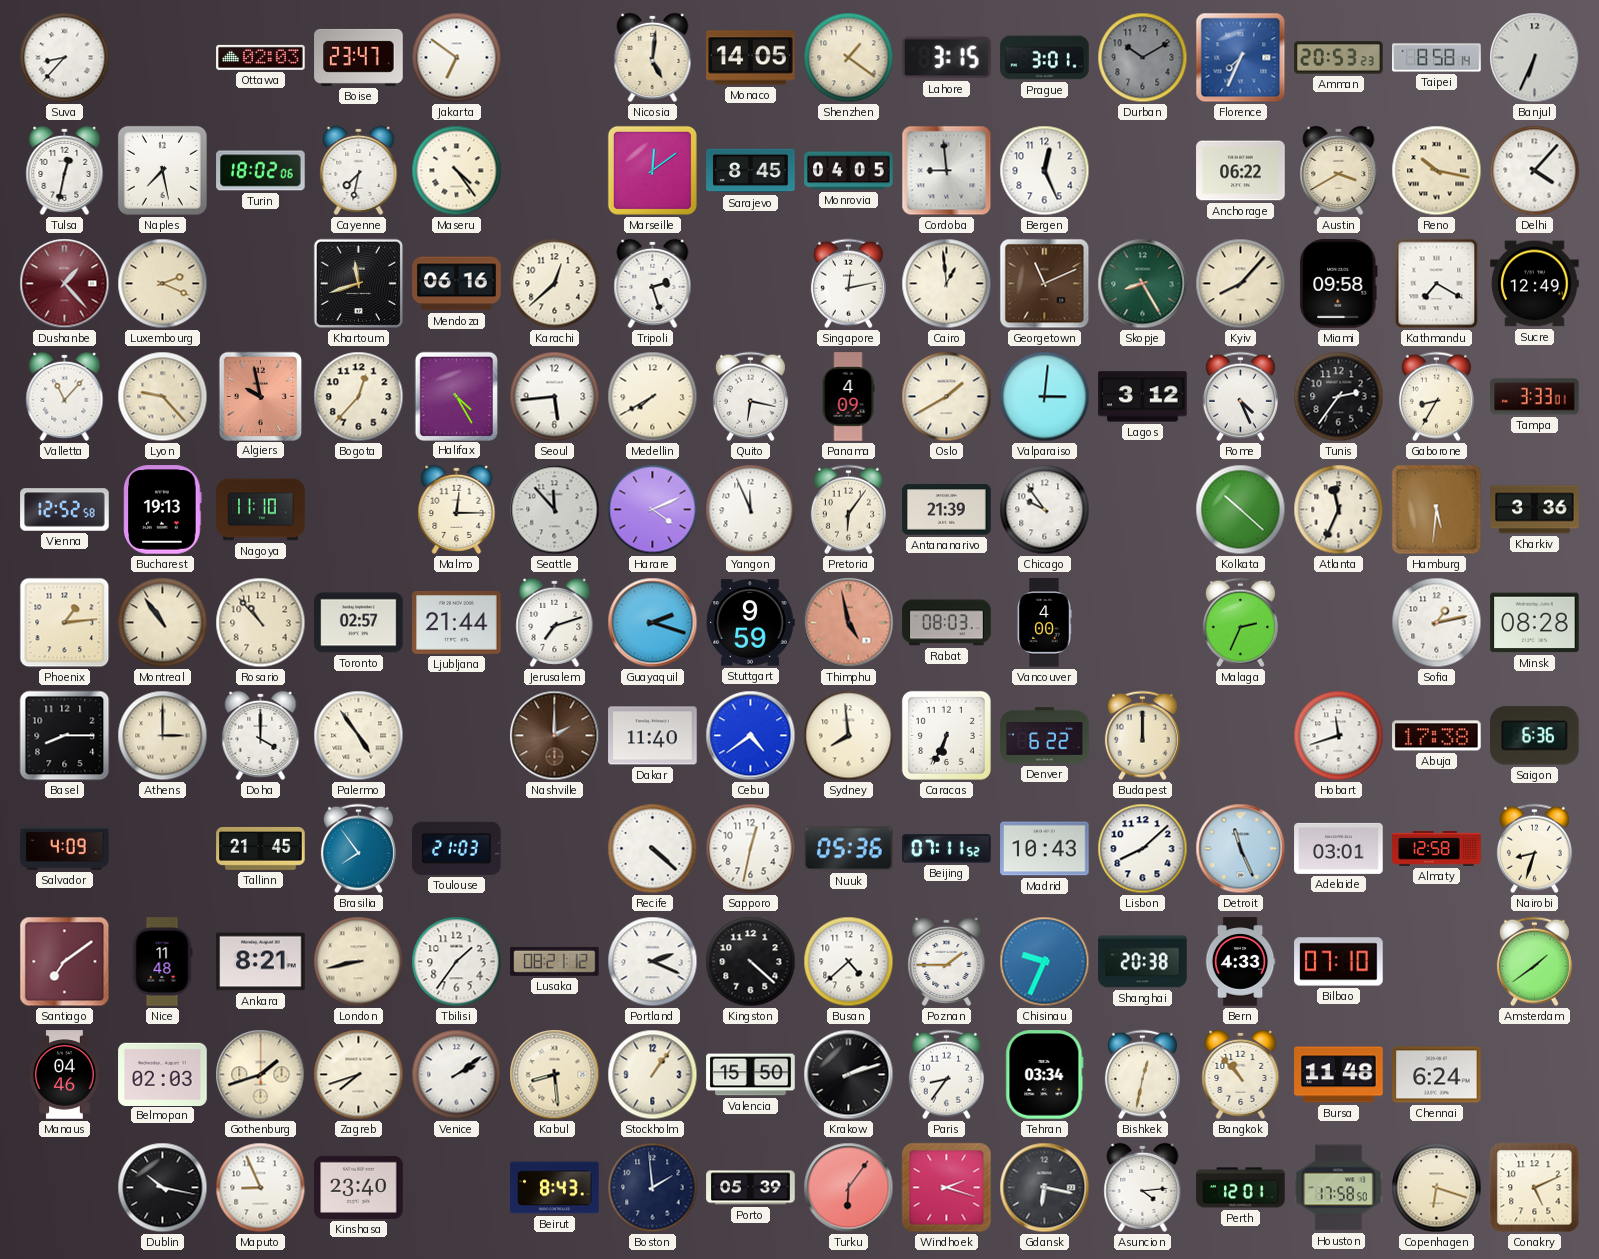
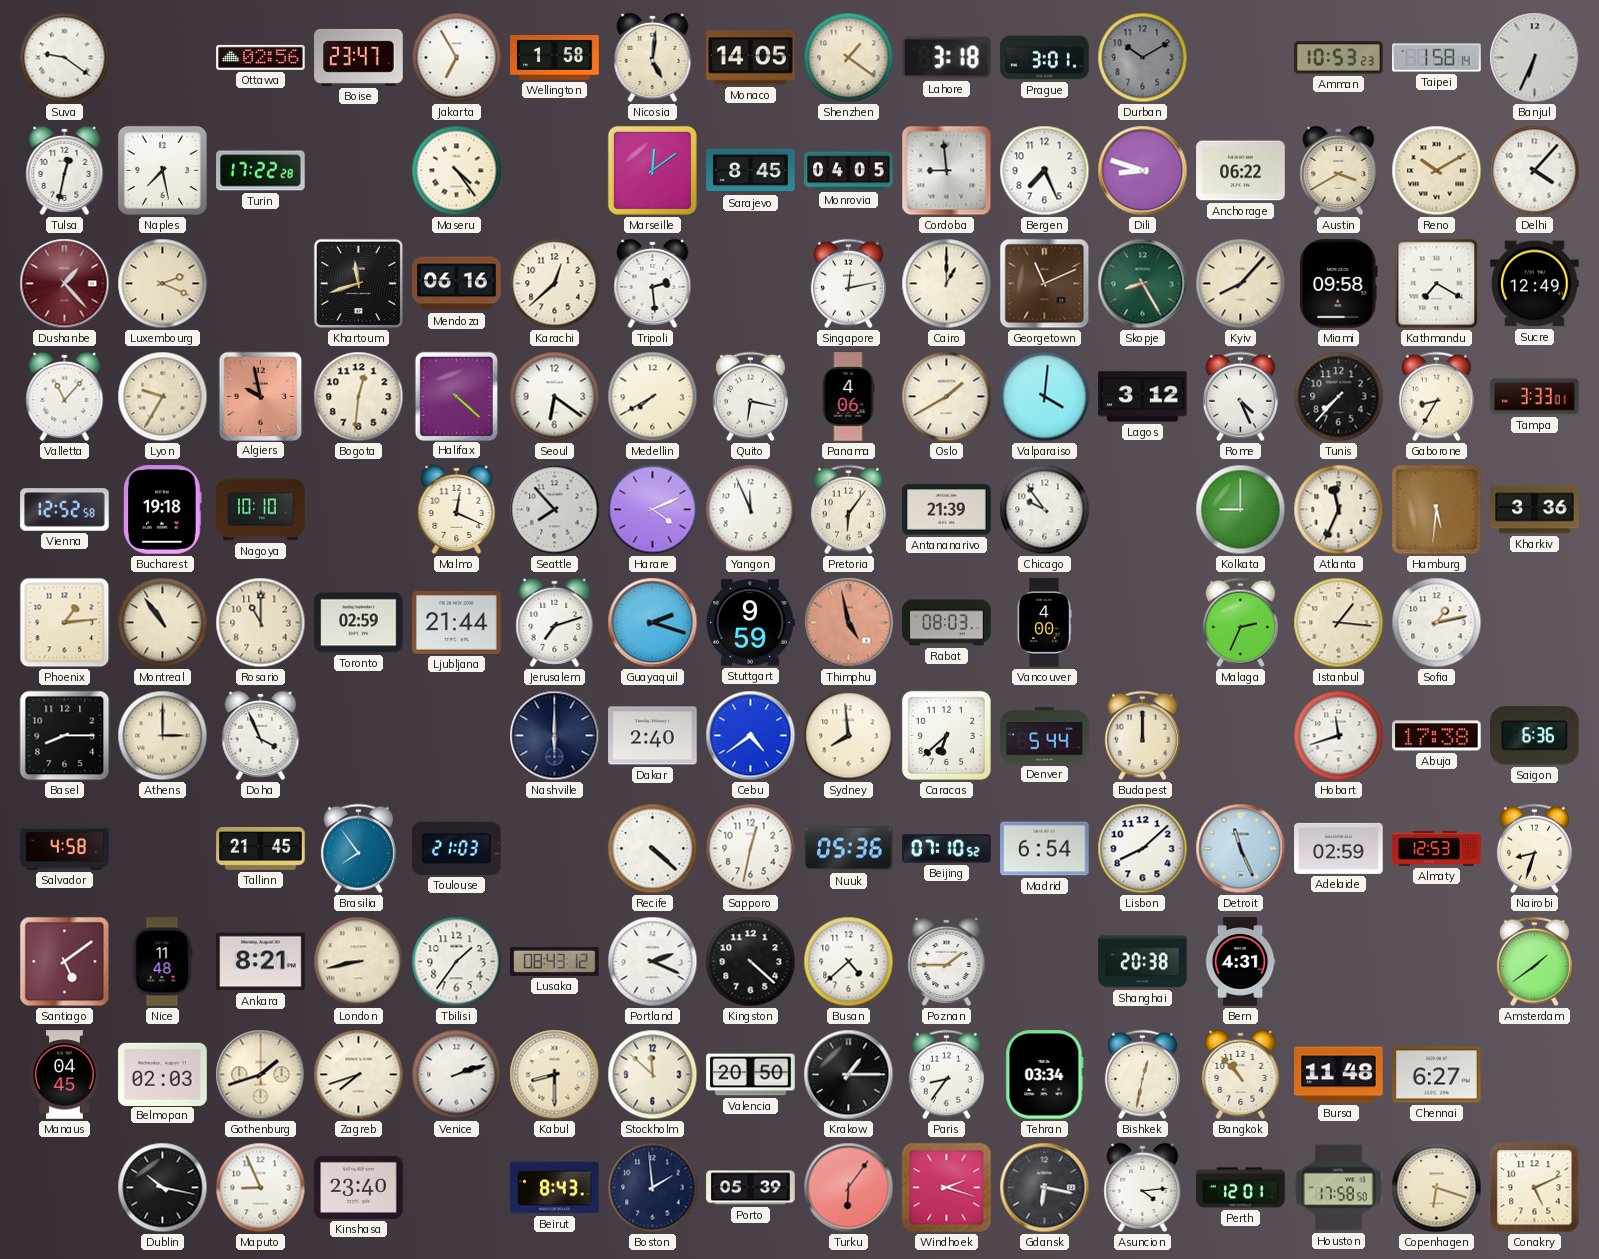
Suva: 8:37 -> 9:21
Ottawa: 02:03 -> 02:56
Jakarta: 6:51 -> 6:55
Wellington: none -> 1:58
Lahore: 3:15 -> 3:18
Florence: 7:34 -> none
Amman: 20:53 -> 10:53
Taipei: 8:58 -> 1:58
Turin: 18:02 -> 17:22
Cayenne: 7:32 -> none
Bergen: 12:26 -> 7:26
Dili: none -> 8:48
Reno: 10:17 -> 10:10
Tripoli: 2:27 -> 2:29
Cairo: 12:59 -> 1:00
Lyon: 9:23 -> 9:35
Bogota: 12:37 -> 12:31
Halifax: 4:25 -> 4:22
Seoul: 5:44 -> 6:21
Panama: 4:09 -> 4:06
Valparaiso: 3:01 -> 4:01
Tunis: 2:36 -> 7:37
Bucharest: 19:13 -> 19:18
Nagoya: 11:10 -> 10:10
Malmo: 12:15 -> 12:19
Seattle: 11:53 -> 7:53
Kolkata: 10:22 -> 9:00
Rosario: 10:53 -> 11:00
Toronto: 02:57 -> 02:59
Istanbul: none -> 1:16
Minsk: 08:28 -> none
Doha: 4:00 -> 3:56
Palermo: 4:54 -> none
Nashville: 2:00 -> 6:00
Nashville dial: brown -> navy
Dakar: 11:40 -> 2:40
Caracas: 6:34 -> 6:38
Denver: 6:22 -> 5:44
Salvador: 4:09 -> 4:58
Beijing: 07:11 -> 07:10
Madrid: 10:43 -> 6:54
Adelaide: 03:01 -> 02:59
Almaty: 12:58 -> 12:53
Santiago: 7:09 -> 5:09
Lusaka: 08:21 -> 08:43
Chisinau: 9:34 -> none
Bern: 4:33 -> 4:31
Bilbao: 07:10 -> none
Manaus: 04:46 -> 04:45
Venice: 2:09 -> 2:12
Kabul: 8:29 -> 8:30
Stockholm: 1:06 -> 11:52
Valencia: 15:50 -> 20:50
Krakow: 2:12 -> 1:15
Chennai: 6:24 -> 6:27
